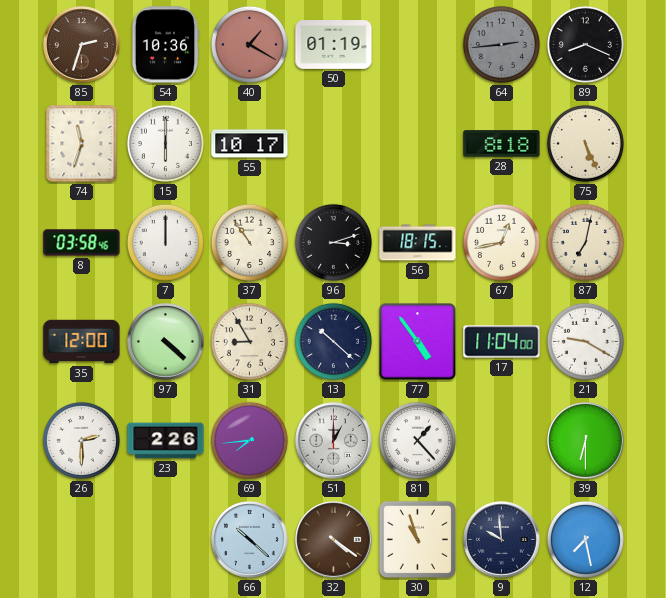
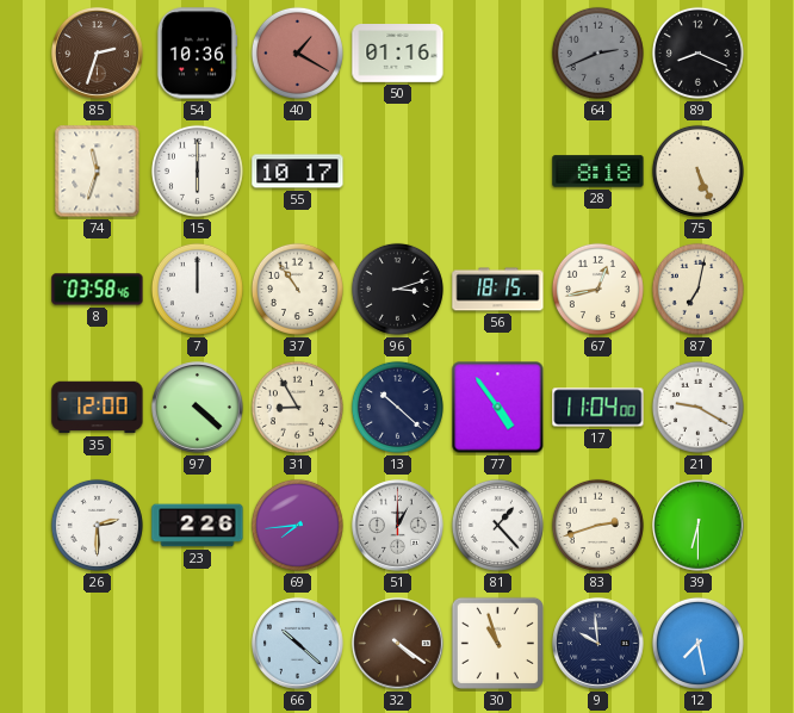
50: 01:19 -> 01:16
64: 2:44 -> 2:41
83: none -> 2:42
